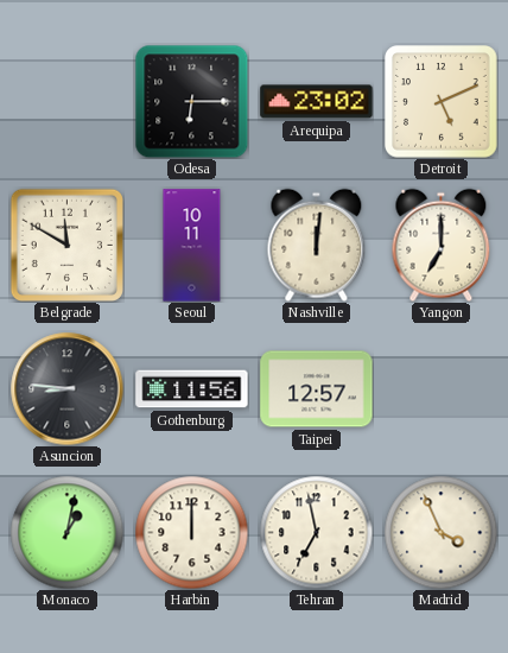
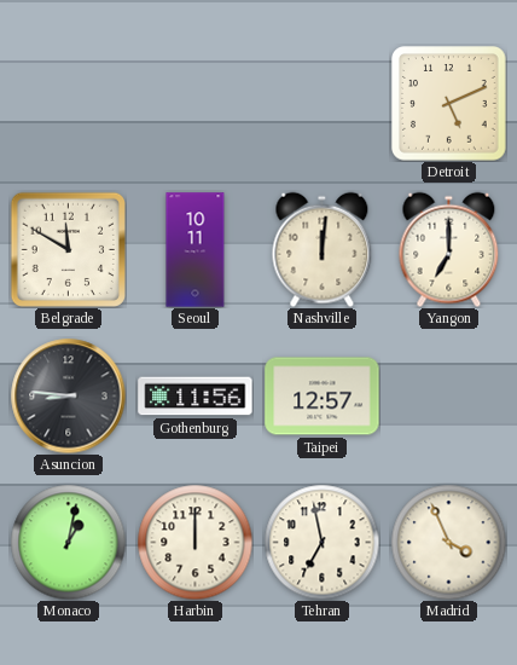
Odesa: 6:15 -> none
Arequipa: 23:02 -> none
